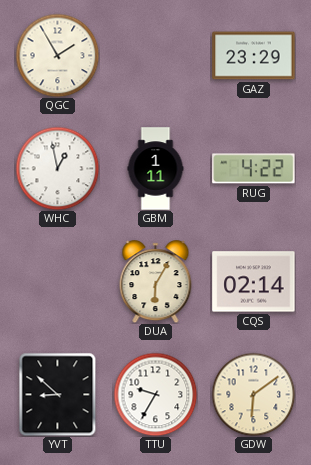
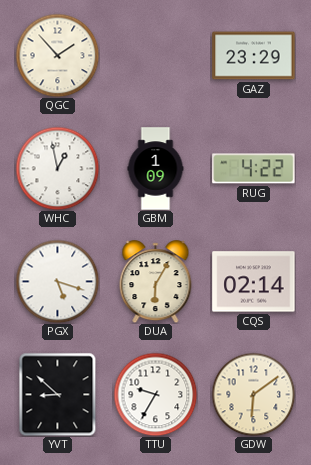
QGC: 1:55 -> 1:53
GBM: 1:11 -> 1:09
PGX: none -> 5:18
